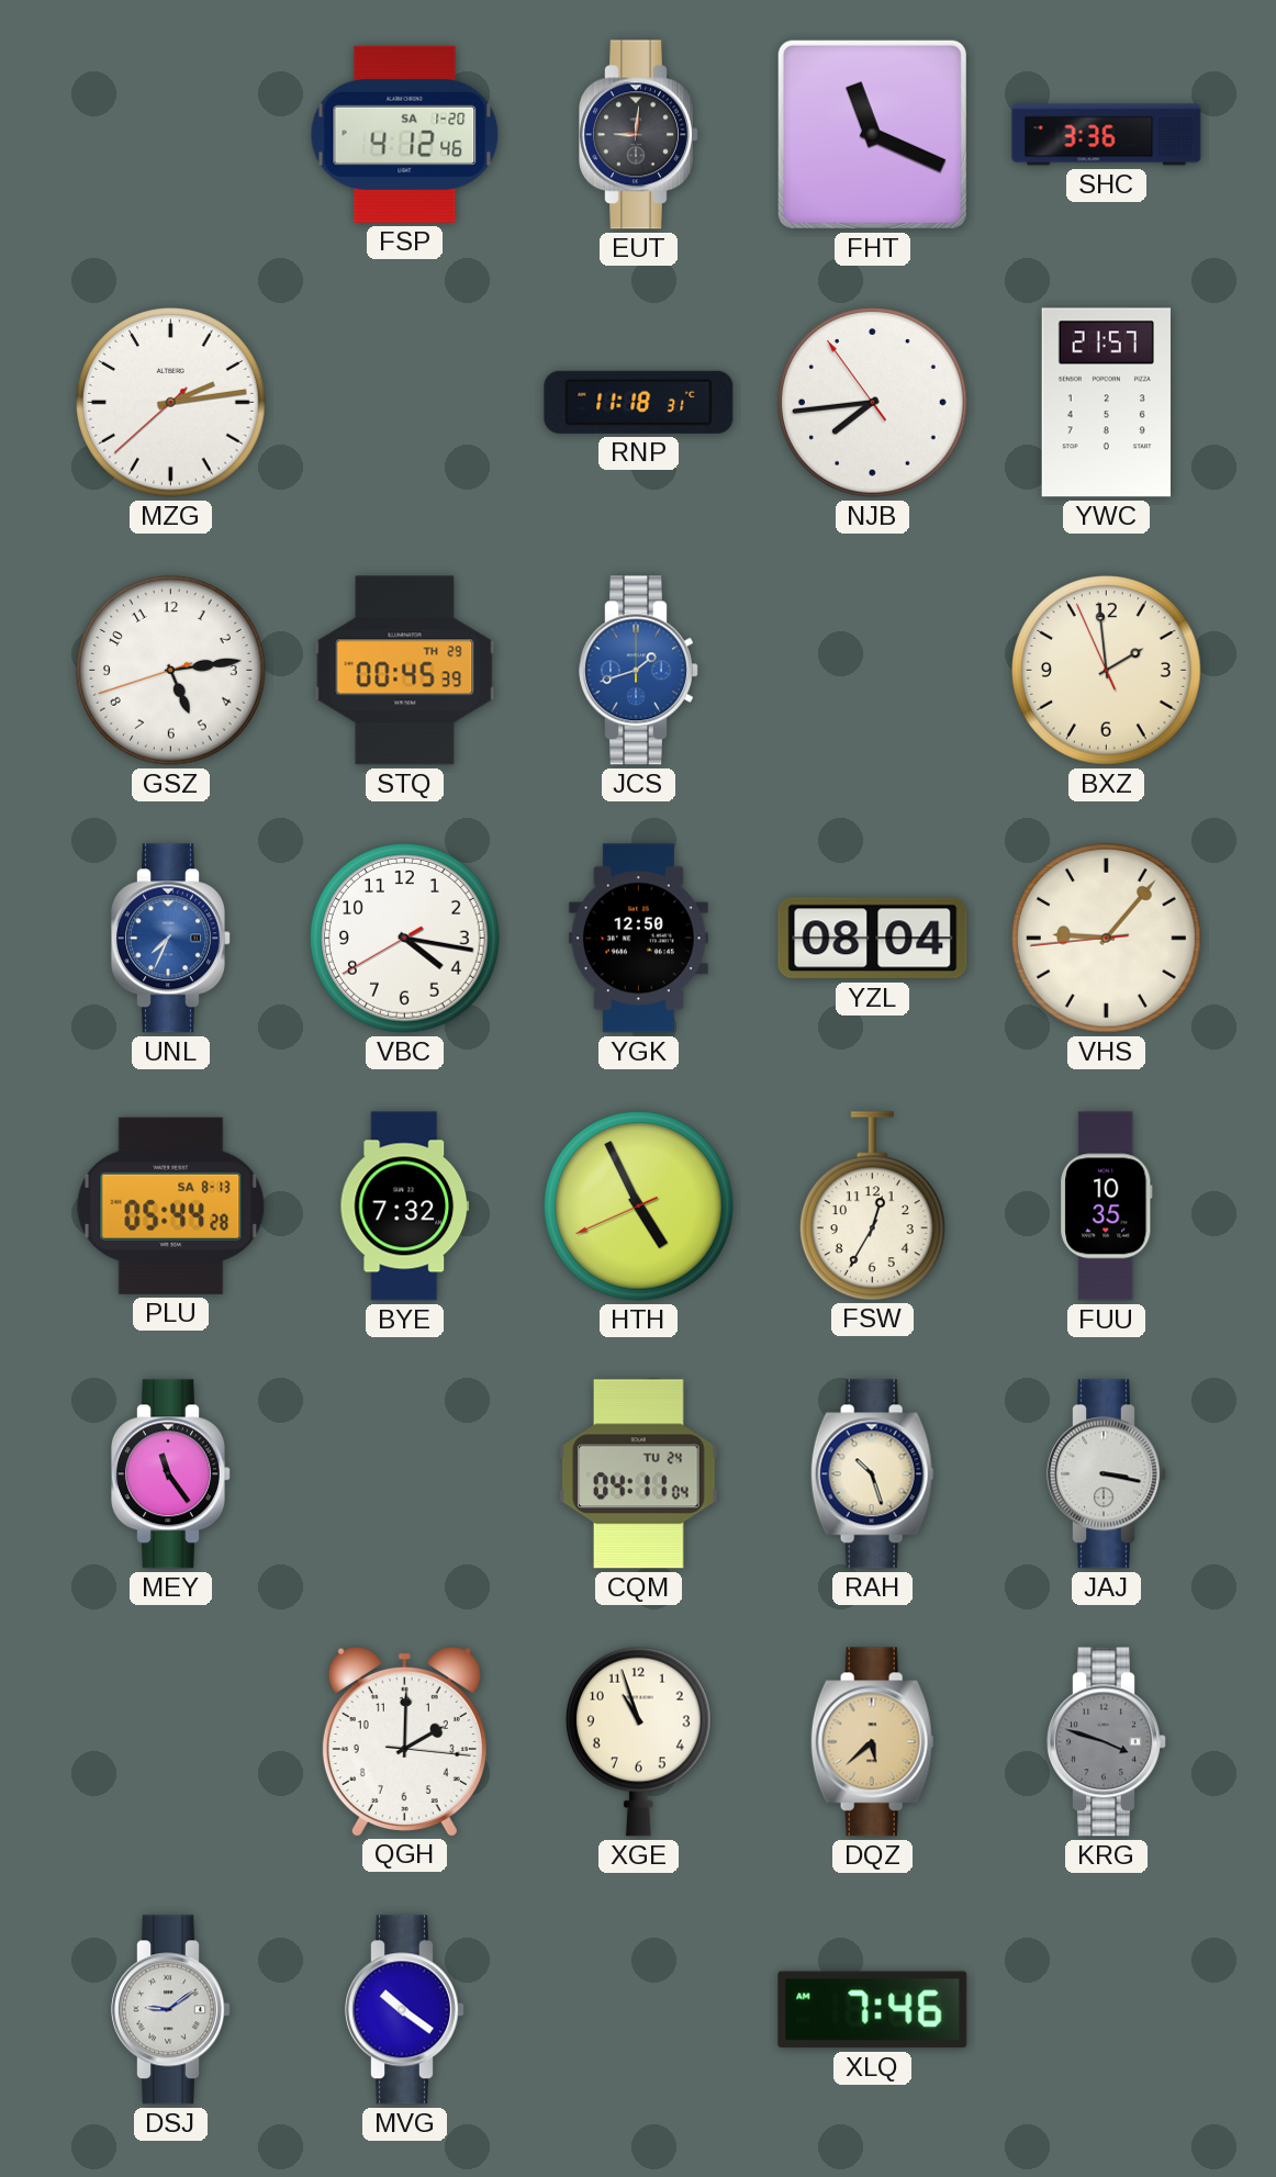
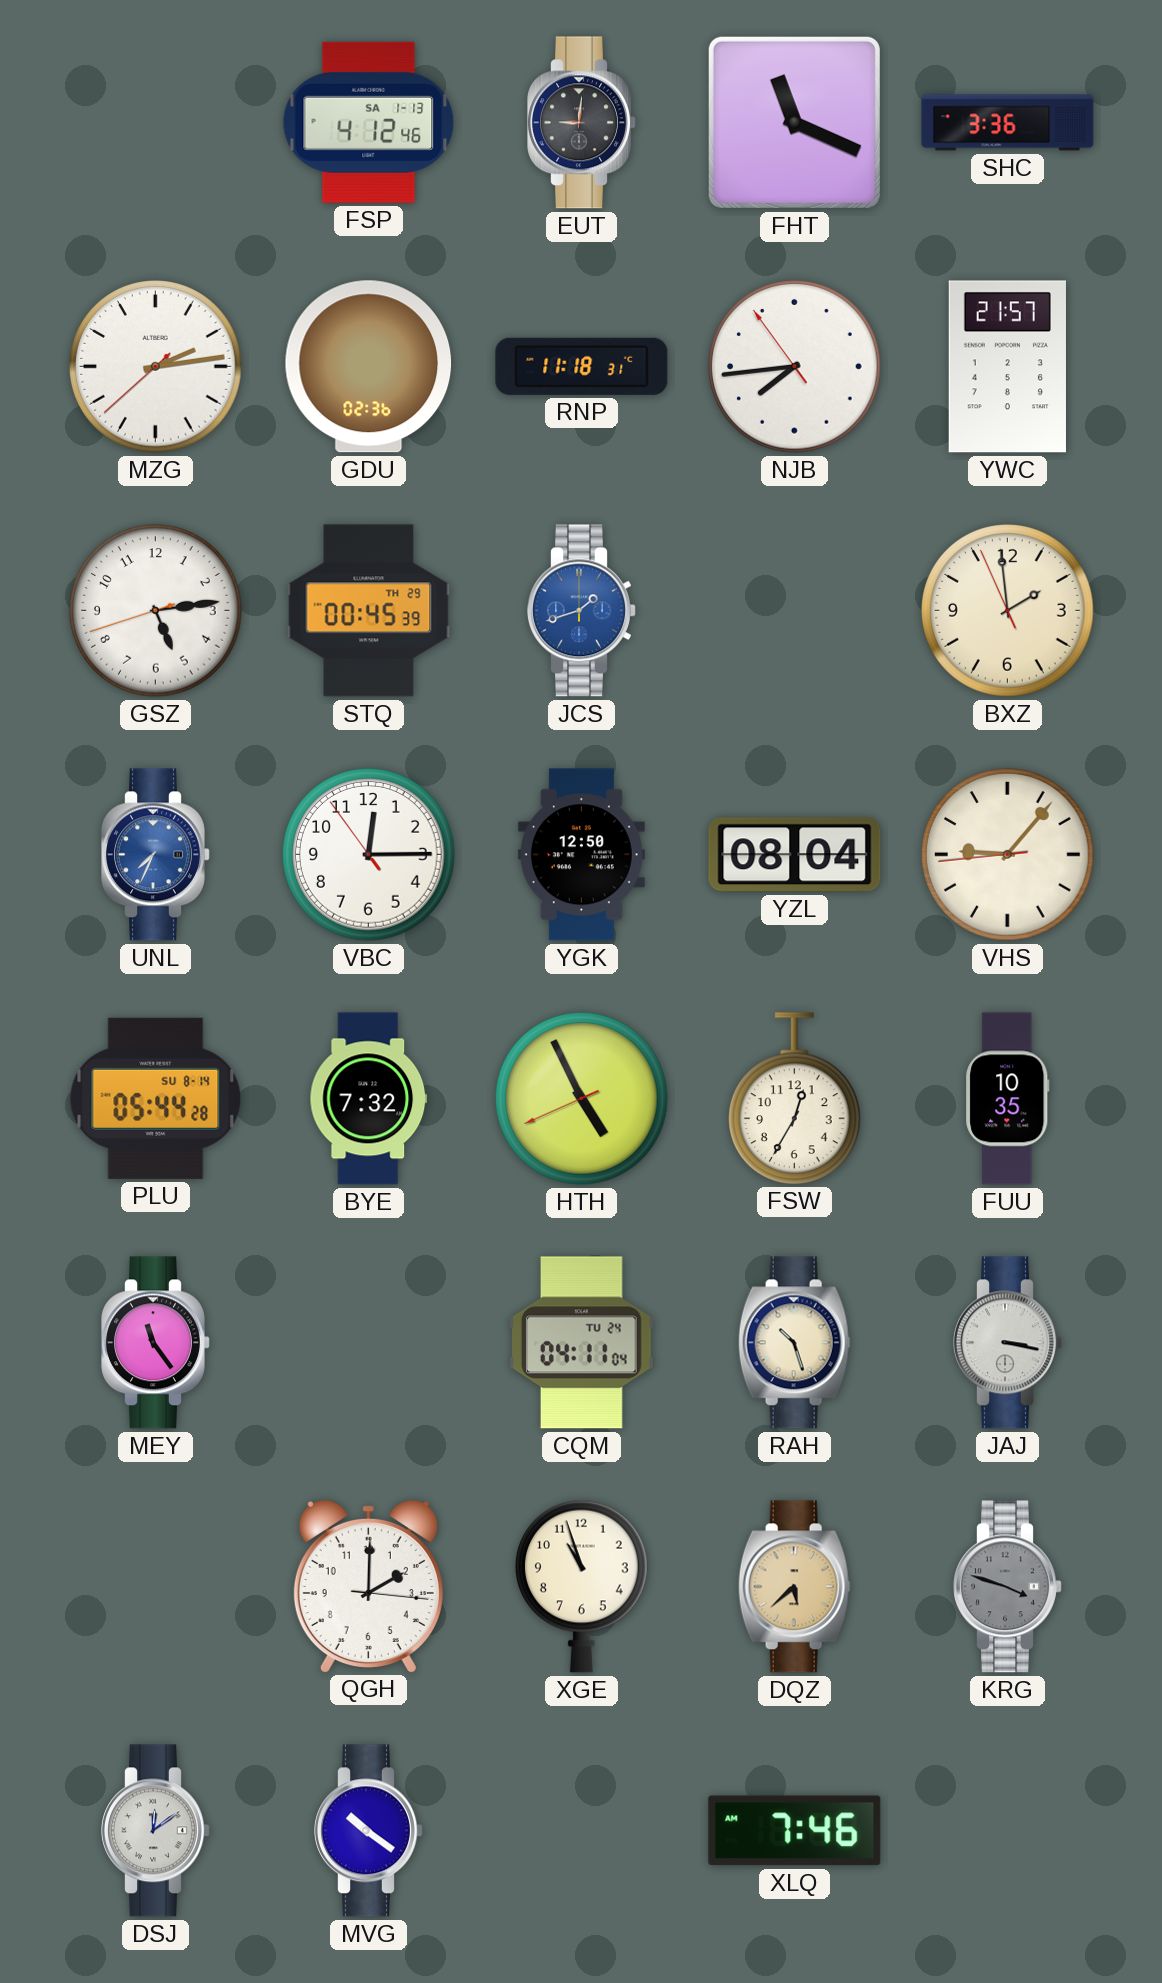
FSP date: SA 1-20 -> SA 1-13
GDU: none -> 02:36
VBC: 4:16 -> 12:14
PLU date: SA 8-13 -> SU 8-14
DSJ: 9:09 -> 12:09
